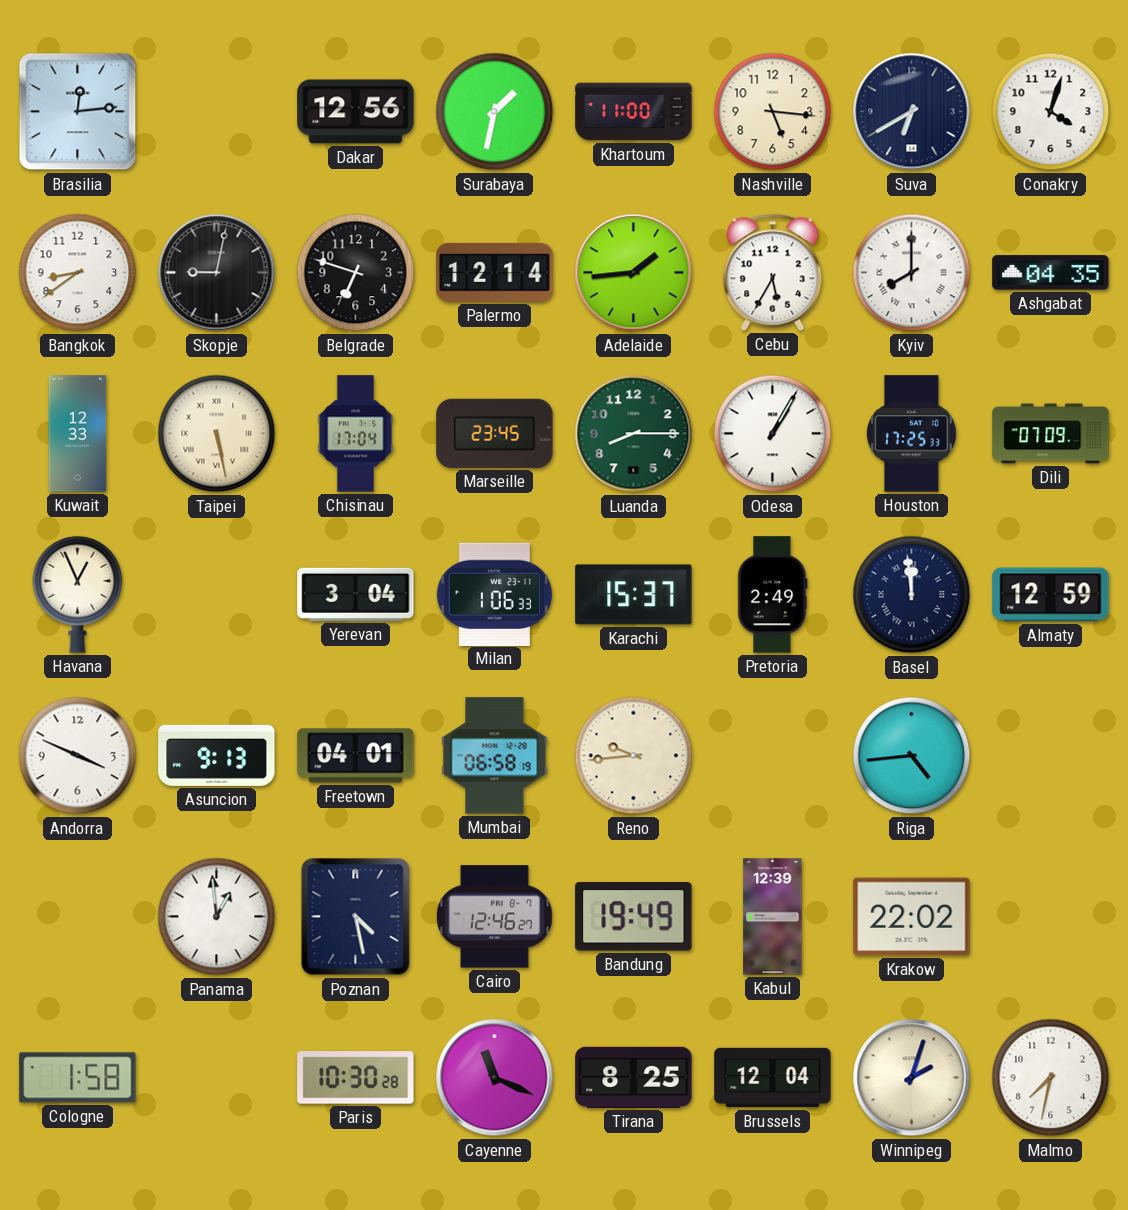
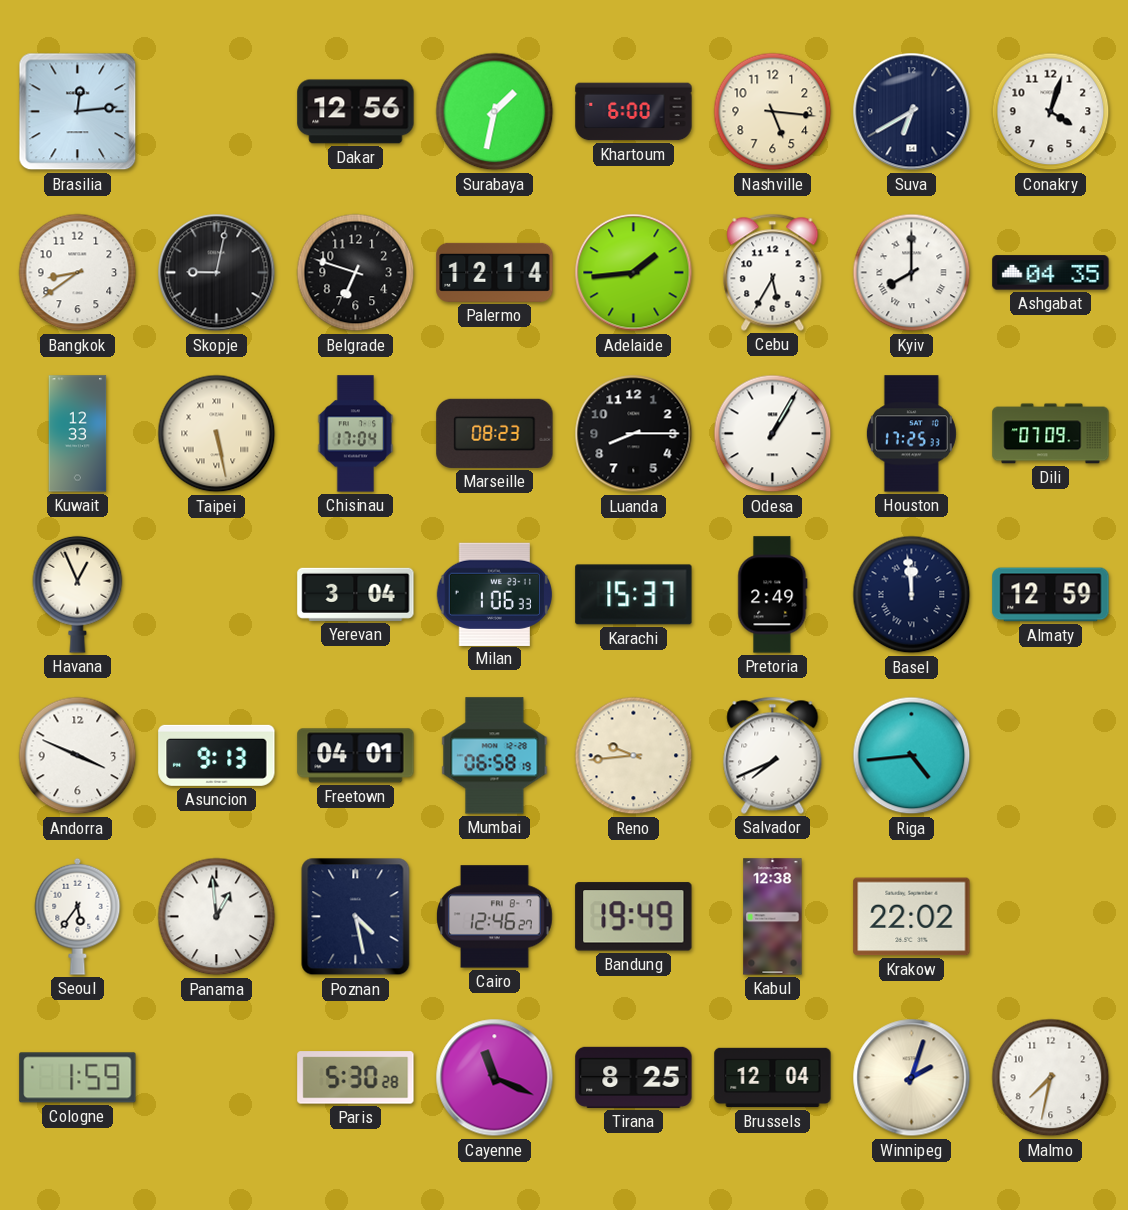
Khartoum: 11:00 -> 6:00
Marseille: 23:45 -> 08:23
Luanda dial: green -> black
Salvador: none -> 7:41
Seoul: none -> 5:36
Kabul: 12:39 -> 12:38
Cologne: 1:58 -> 1:59
Paris: 10:30 -> 5:30
